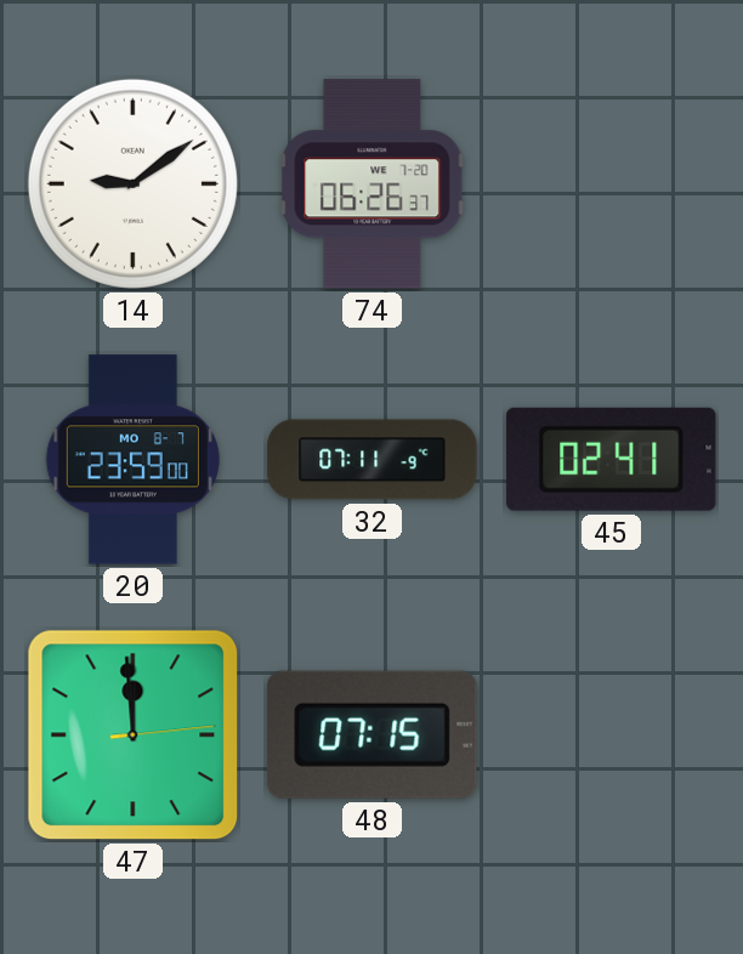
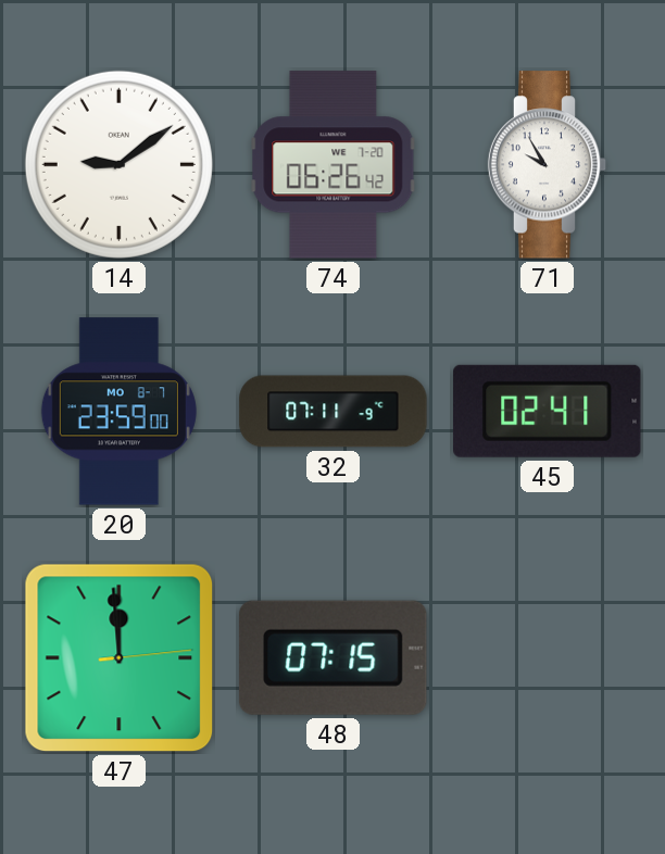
74: 06:26:37 -> 06:26:42
71: none -> 9:55
